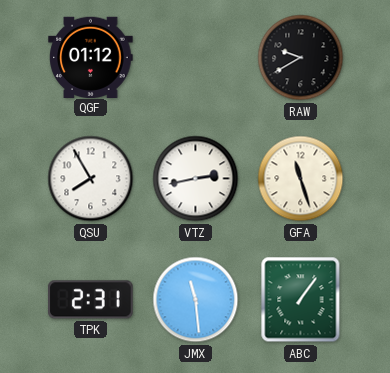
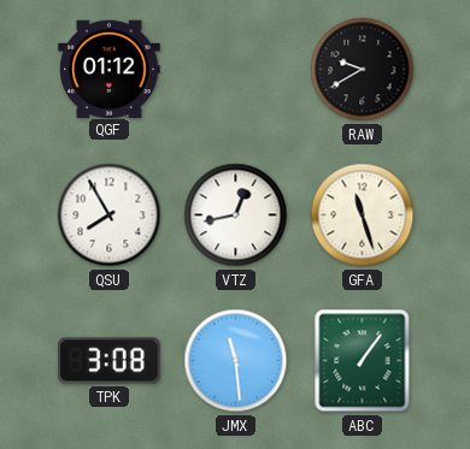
VTZ: 2:43 -> 12:43
TPK: 2:31 -> 3:08
